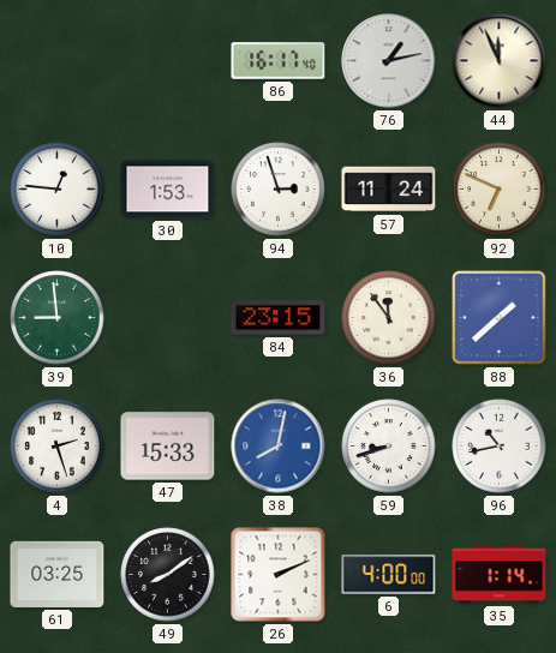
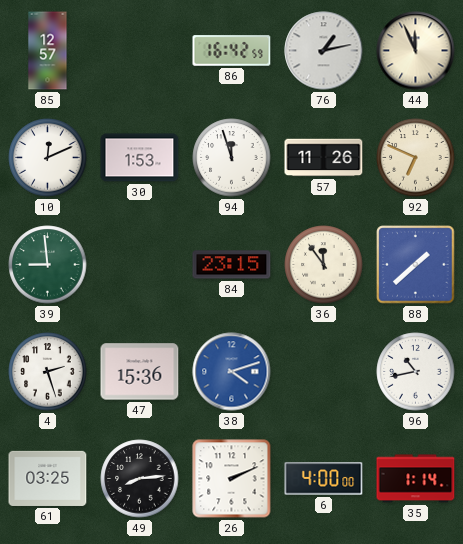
85: none -> 12:57
86: 16:17 -> 16:42
10: 12:46 -> 12:11
94: 2:57 -> 11:57
57: 11:24 -> 11:26
47: 15:33 -> 15:36
38: 8:02 -> 4:12
59: 8:42 -> none
49: 8:09 -> 8:14
